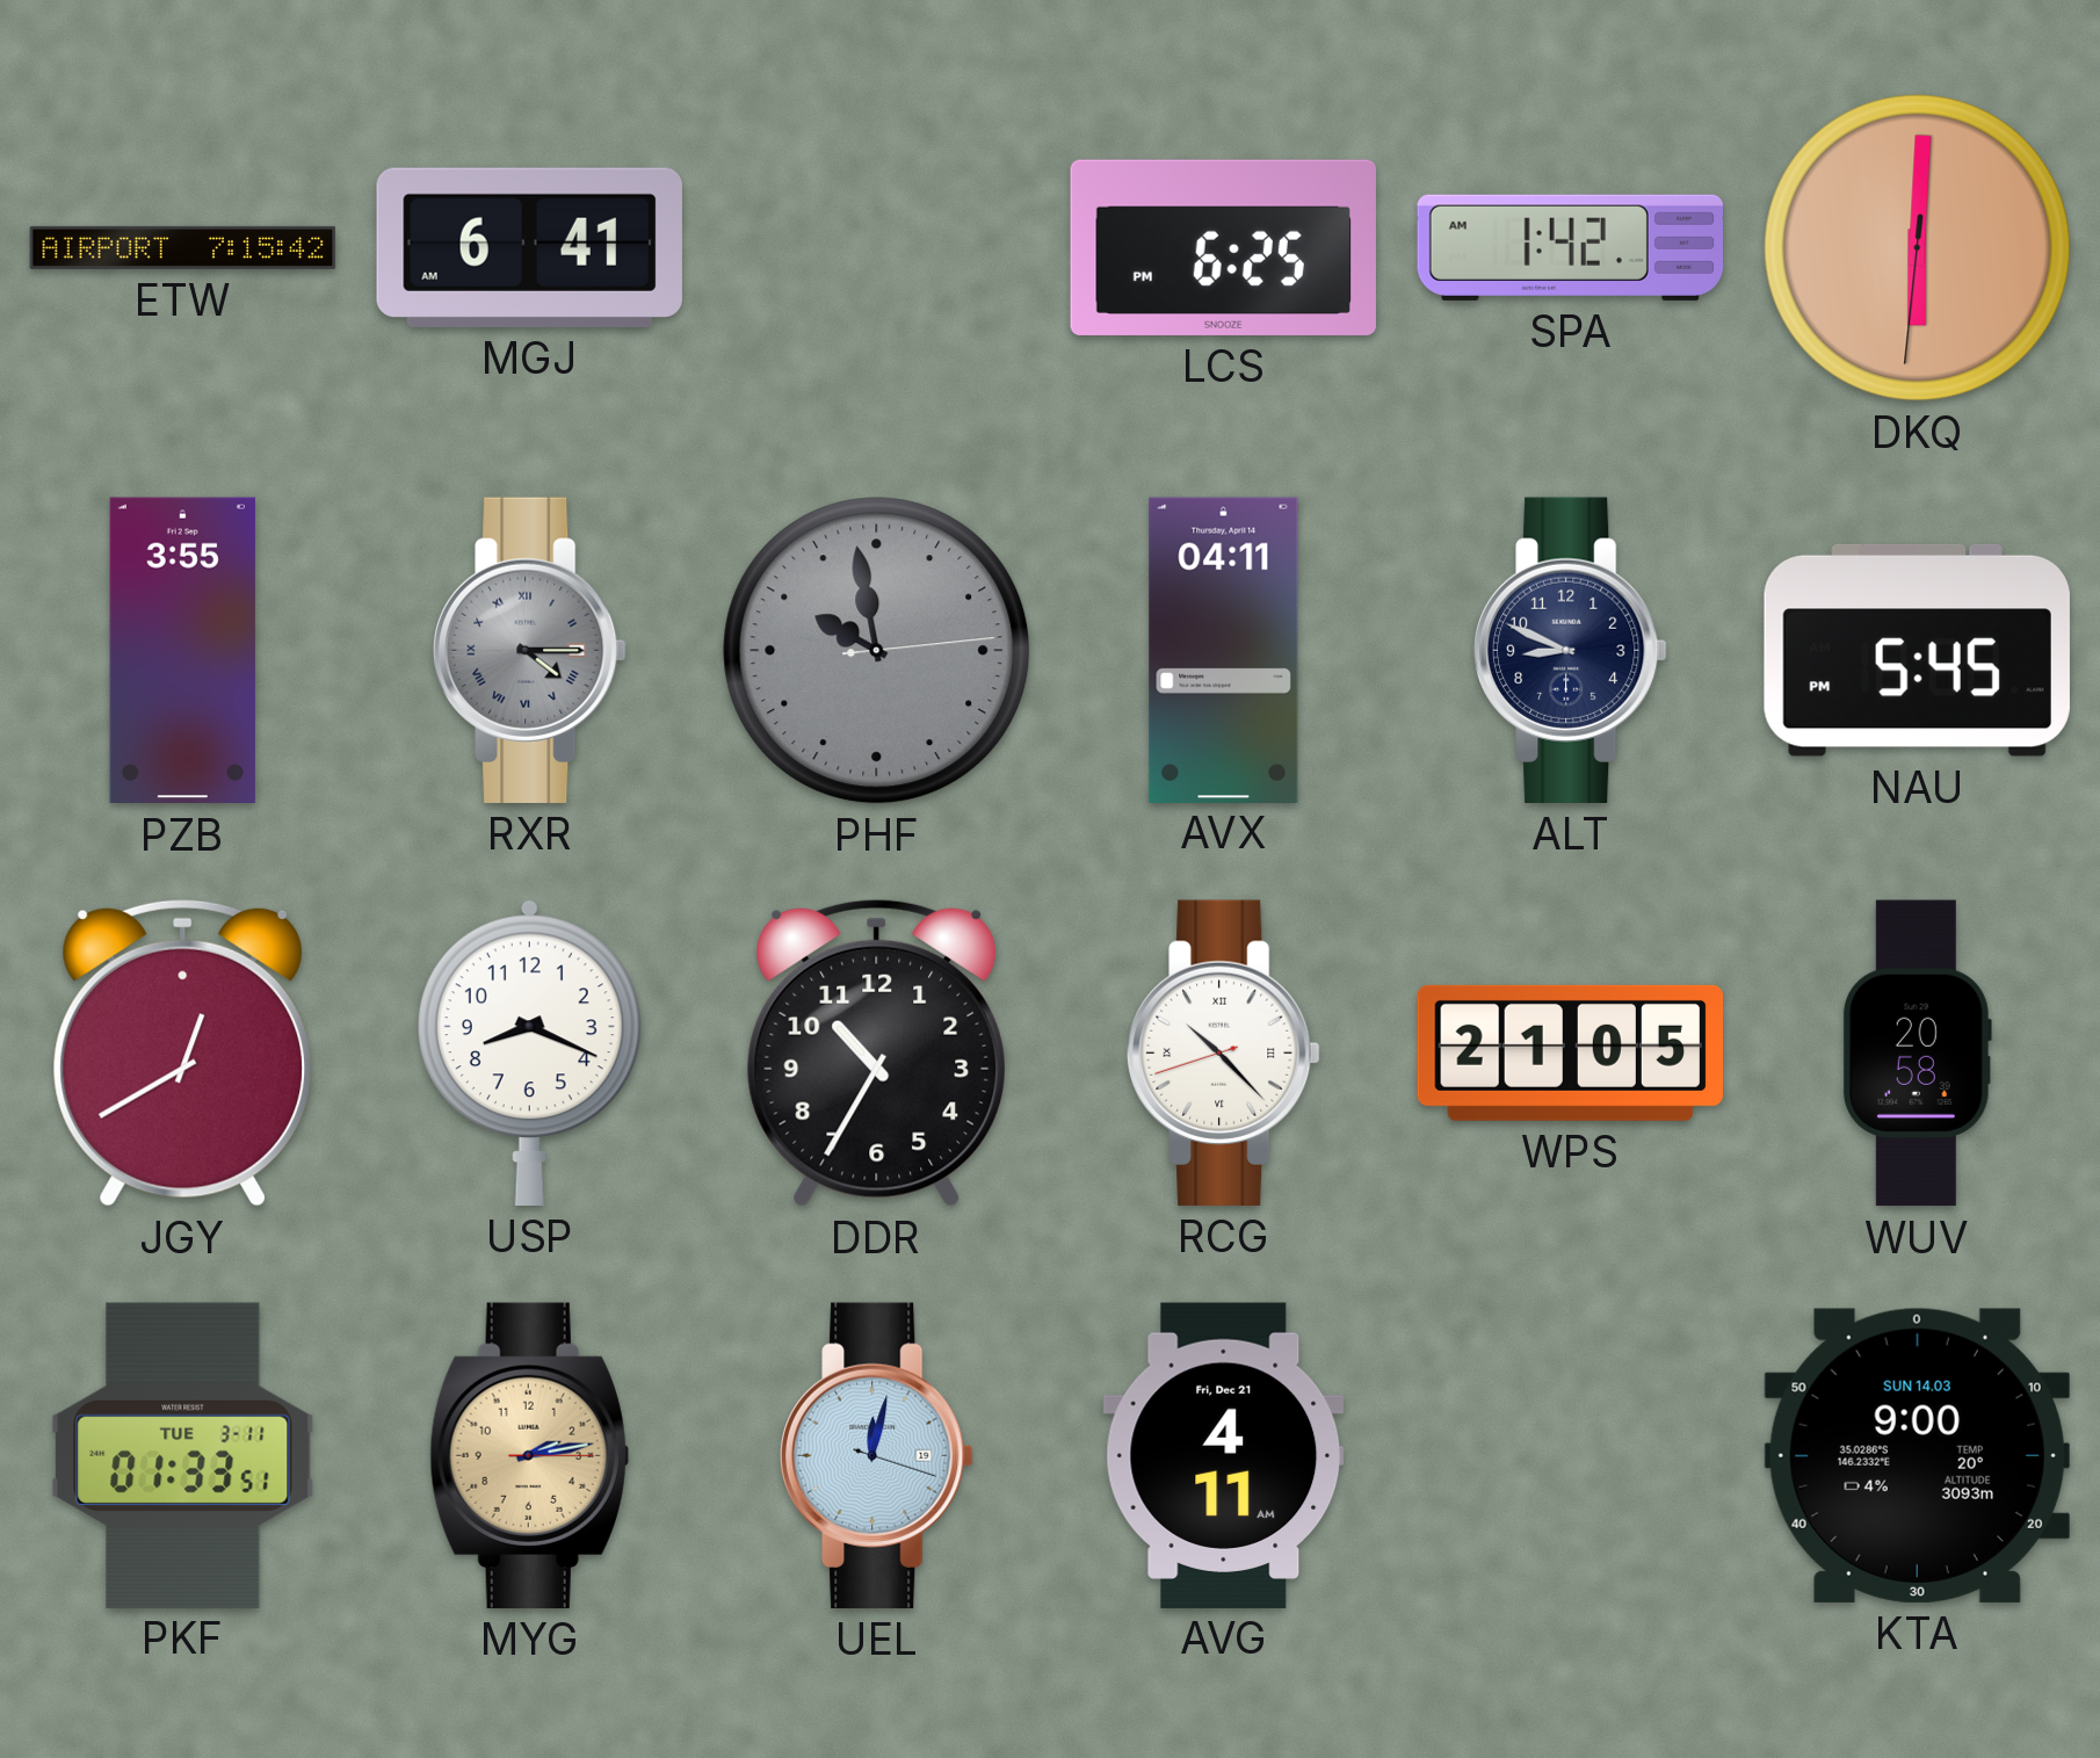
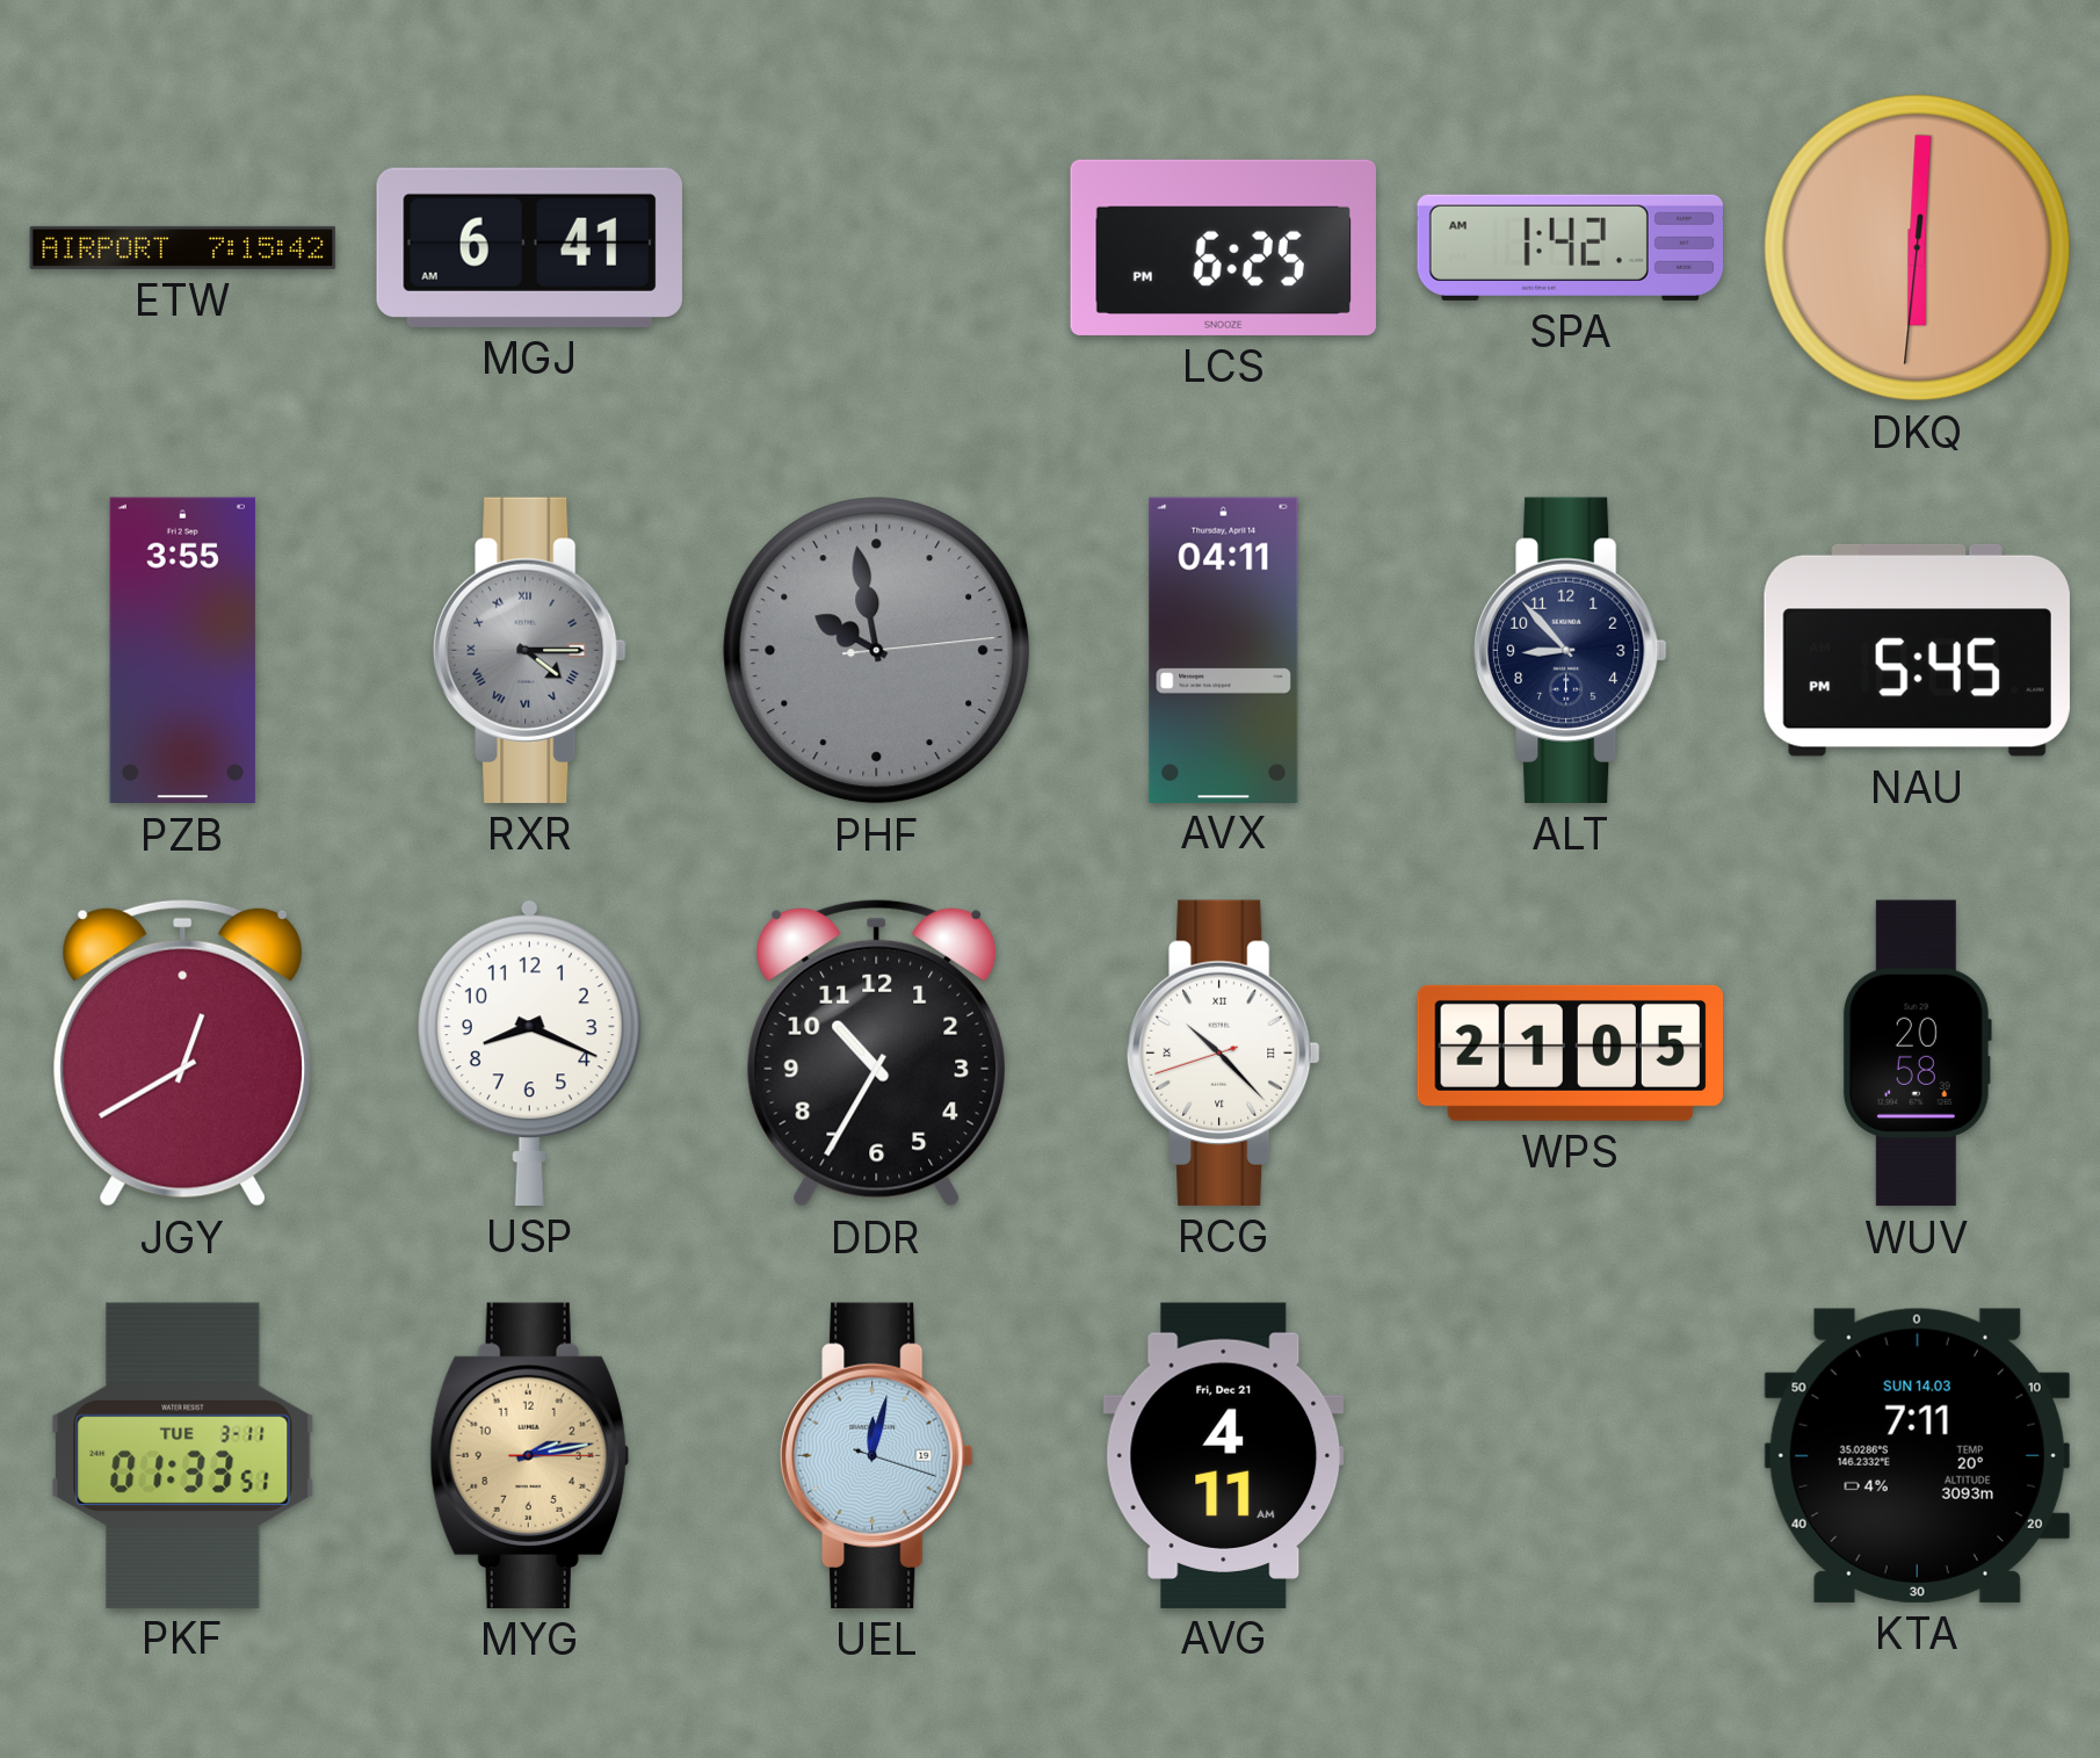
ALT: 8:49 -> 8:53
KTA: 9:00 -> 7:11
